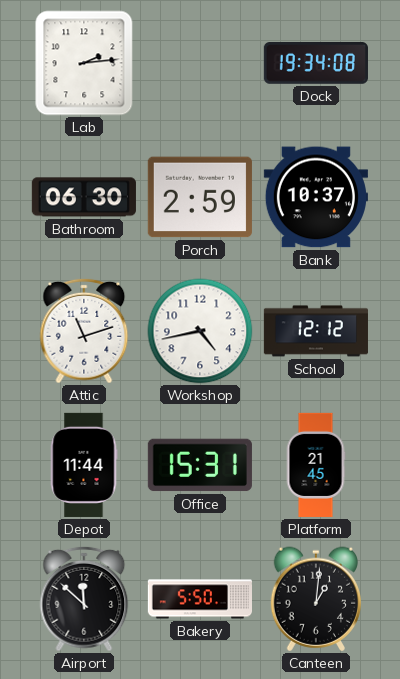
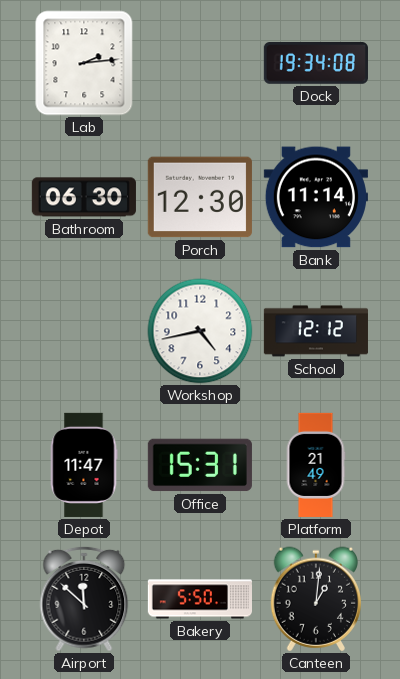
Porch: 2:59 -> 12:30
Bank: 10:37 -> 11:14
Attic: 11:12 -> none
Depot: 11:44 -> 11:47
Platform: 21:45 -> 21:49
